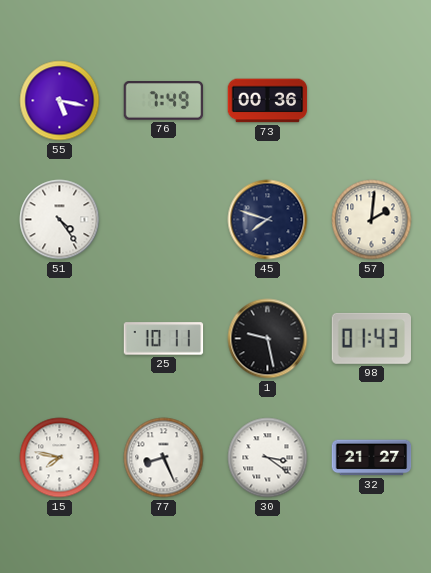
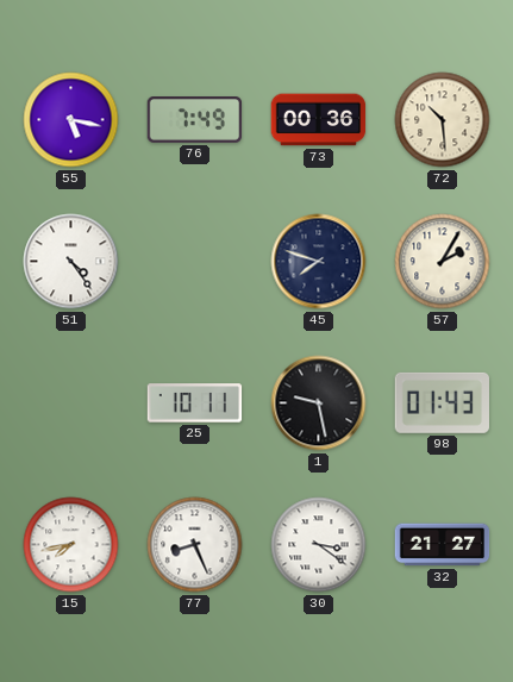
72: none -> 10:29
57: 2:01 -> 2:05
15: 7:47 -> 7:43
